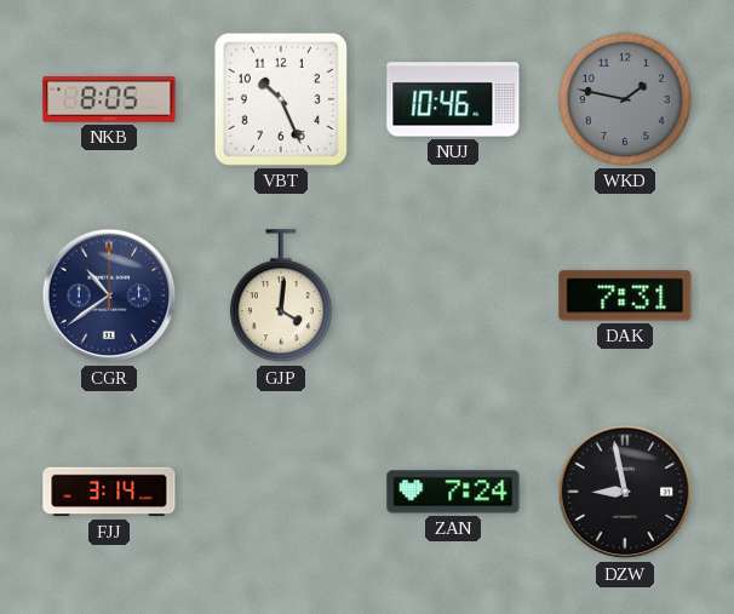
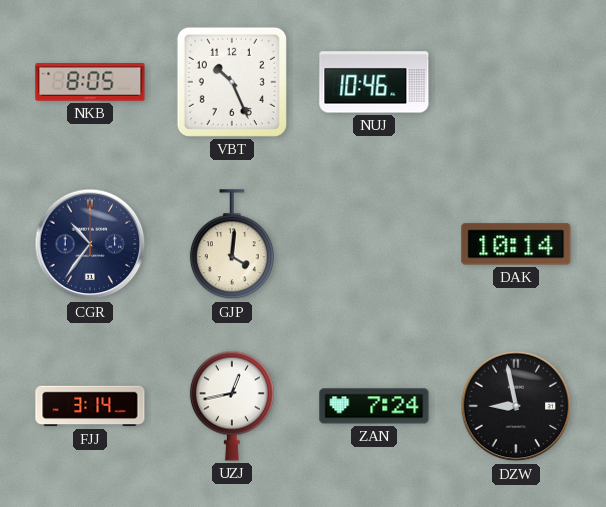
WKD: 1:47 -> none
CGR: 10:39 -> 10:36
DAK: 7:31 -> 10:14
UZJ: none -> 12:43
